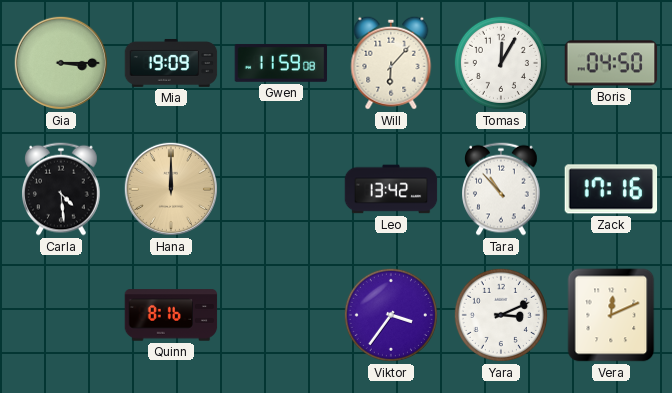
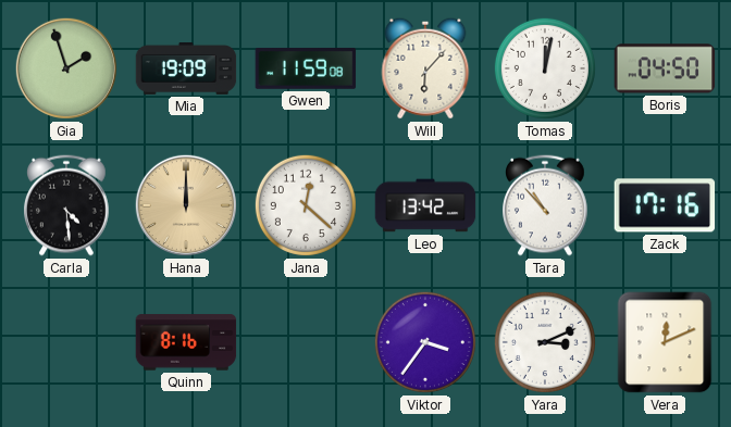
Gia: 3:15 -> 1:57
Tomas: 12:05 -> 12:02
Jana: none -> 12:22
